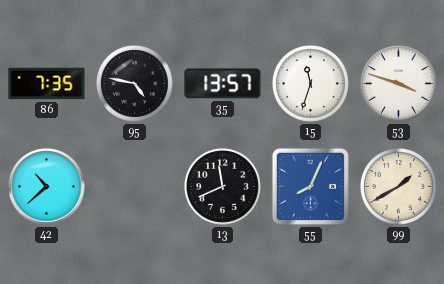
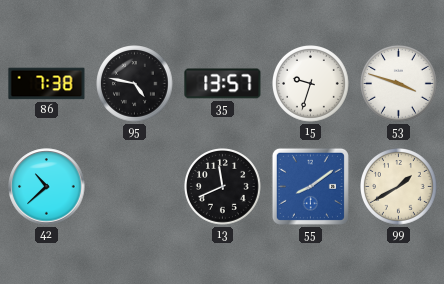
86: 7:35 -> 7:38
15: 11:33 -> 9:33
55: 8:04 -> 8:09
